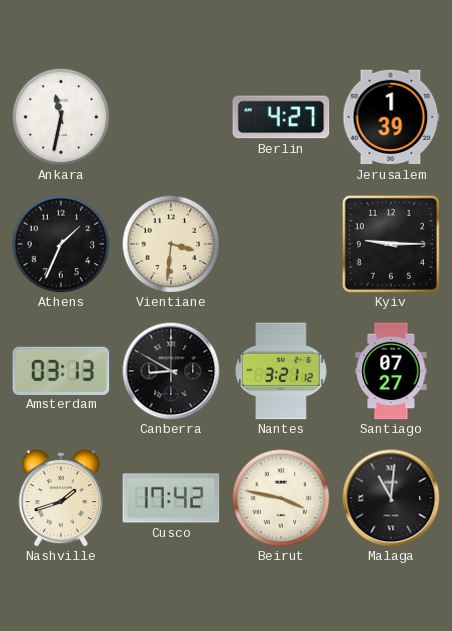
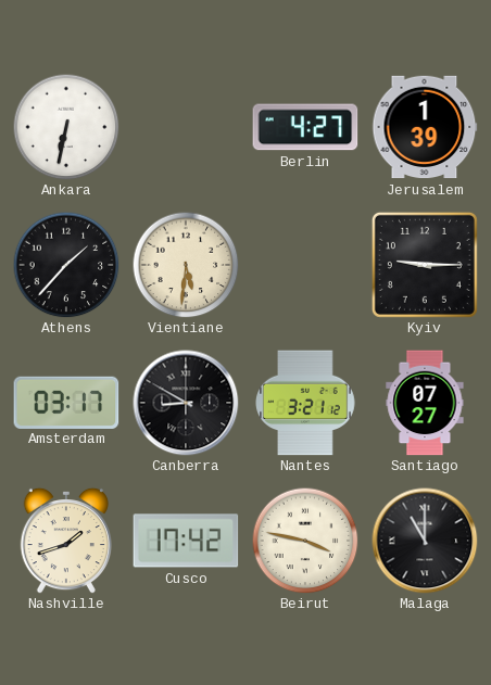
Ankara: 11:32 -> 6:32
Athens: 1:34 -> 1:37
Vientiane: 3:31 -> 5:31
Amsterdam: 03:13 -> 03:17
Malaga: 11:01 -> 11:00
